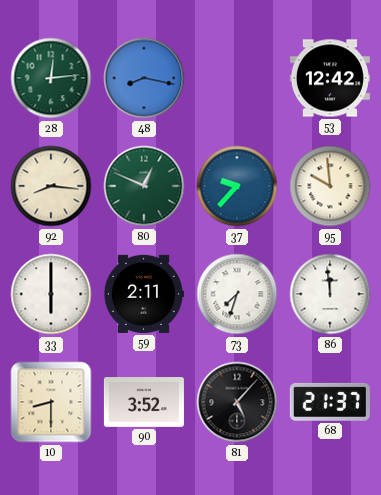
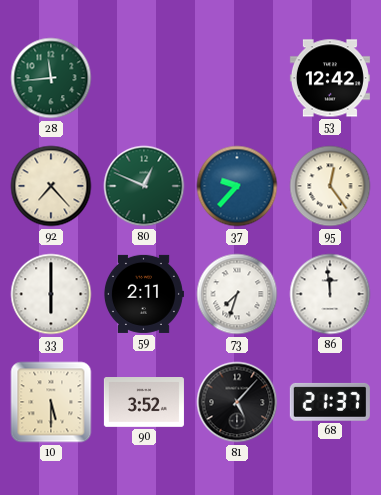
28: 12:14 -> 11:44
48: 8:17 -> none
92: 8:16 -> 7:23
95: 9:59 -> 12:24
10: 8:30 -> 5:30
